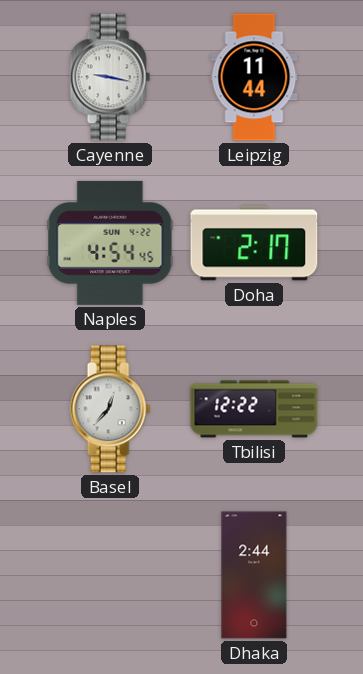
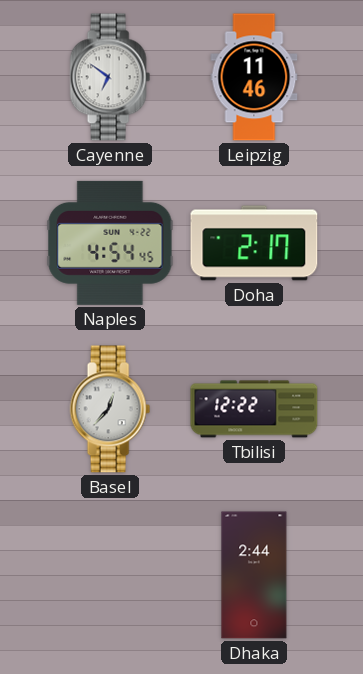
Cayenne: 9:17 -> 6:51
Leipzig: 11:44 -> 11:46
